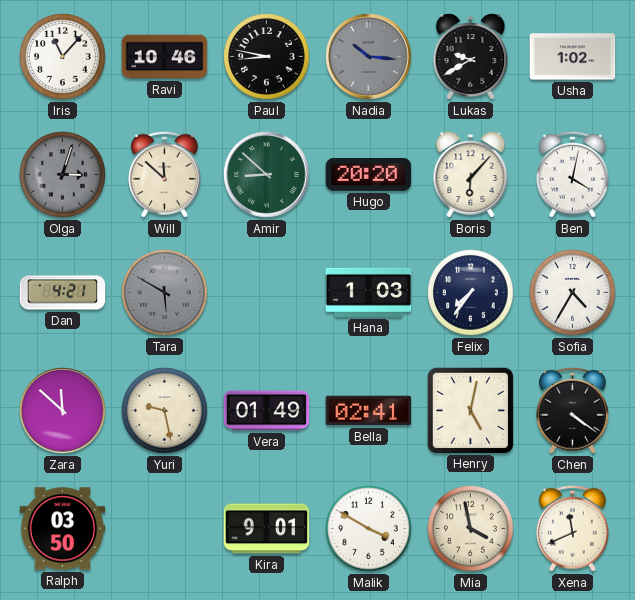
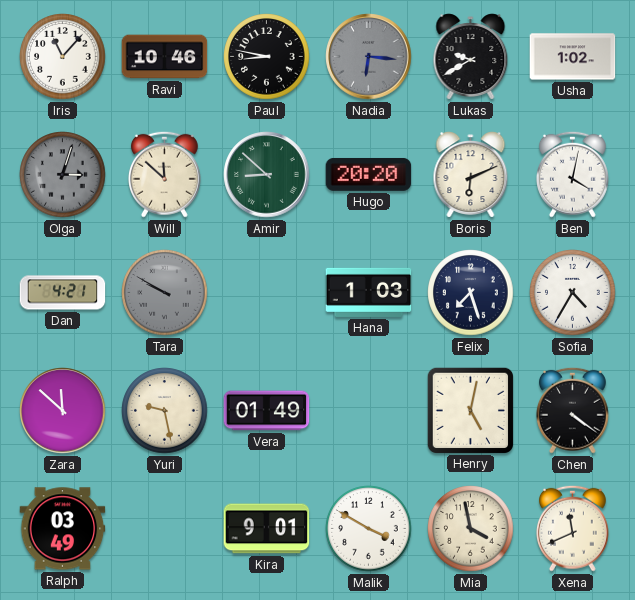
Nadia: 10:16 -> 6:16
Boris: 6:07 -> 6:11
Tara: 5:50 -> 9:50
Felix: 7:36 -> 7:27
Bella: 02:41 -> none
Ralph: 03:50 -> 03:49
